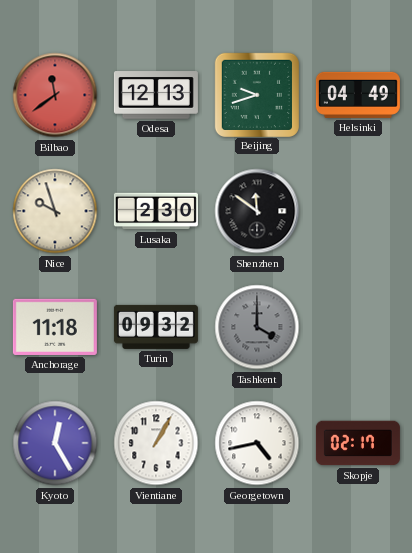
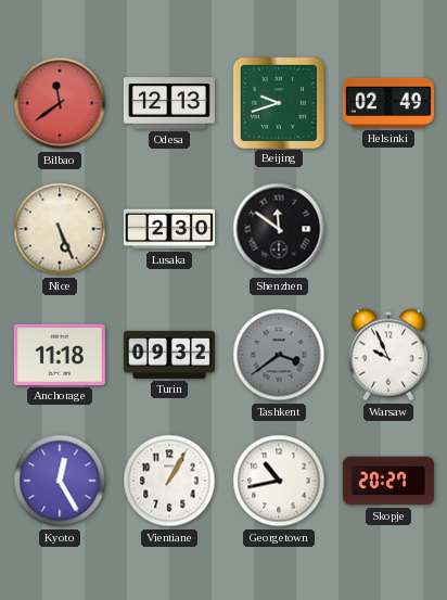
Helsinki: 04:49 -> 02:49
Nice: 9:57 -> 5:26
Tashkent: 4:00 -> 3:39
Warsaw: none -> 9:56
Georgetown: 4:43 -> 10:43
Skopje: 02:17 -> 20:27
